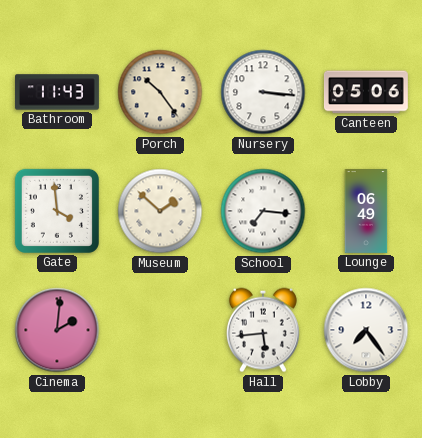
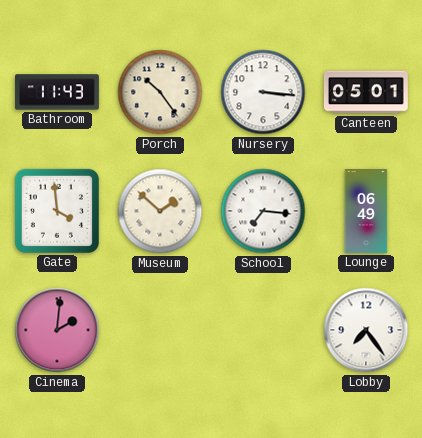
Canteen: 05:06 -> 05:01
Hall: 5:44 -> none
